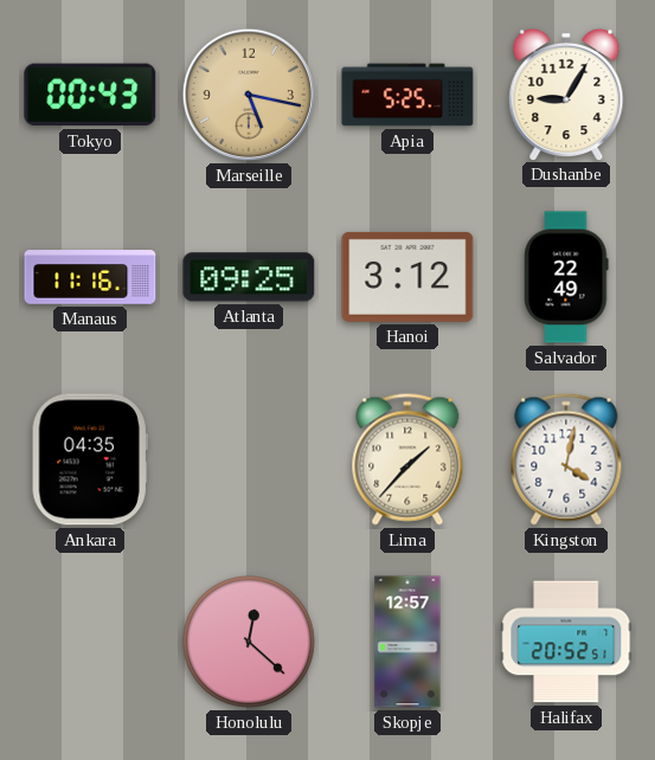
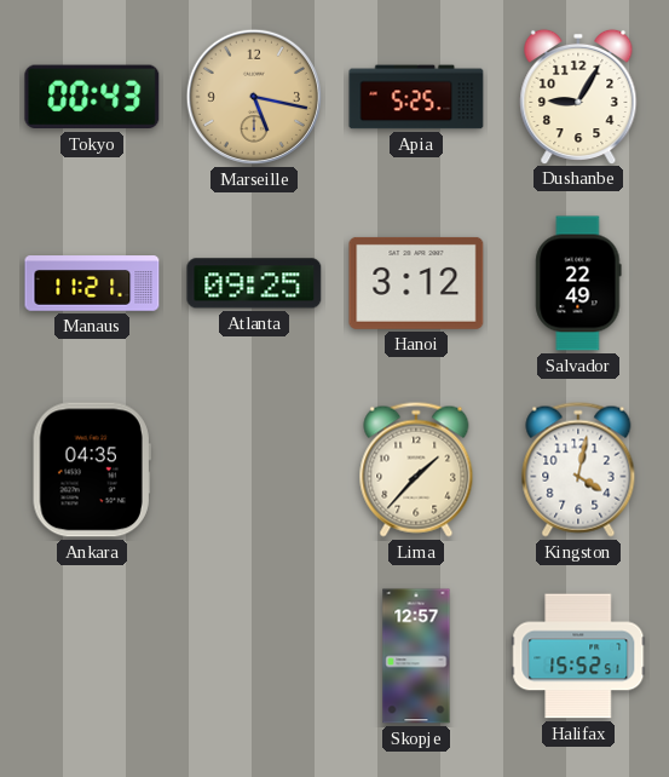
Manaus: 11:16 -> 11:21
Honolulu: 12:22 -> none
Halifax: 20:52 -> 15:52
